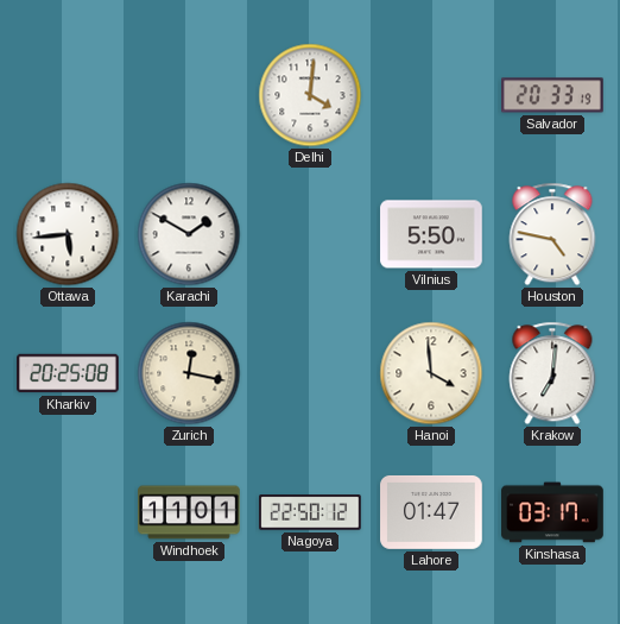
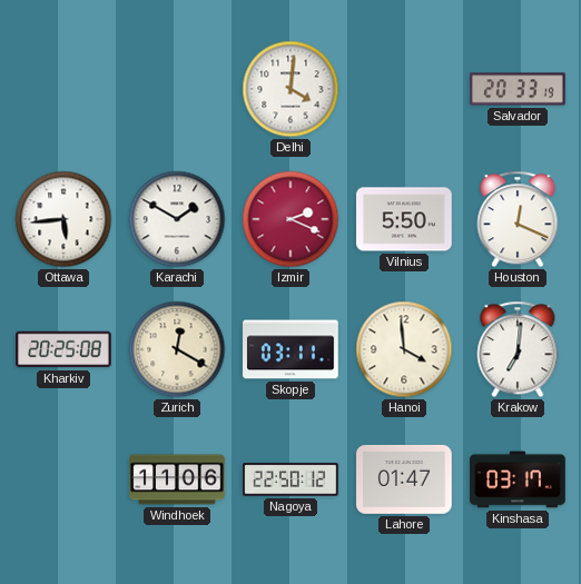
Izmir: none -> 2:19
Houston: 4:47 -> 12:19
Zurich: 12:17 -> 12:20
Skopje: none -> 03:11
Windhoek: 11:01 -> 11:06
